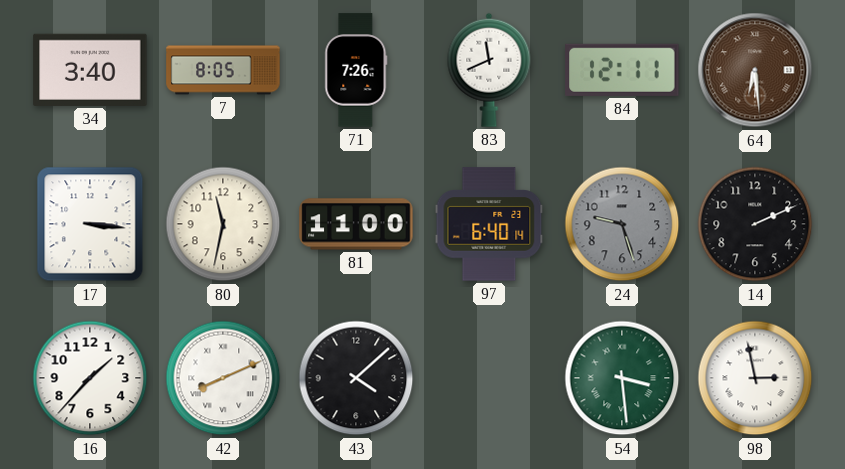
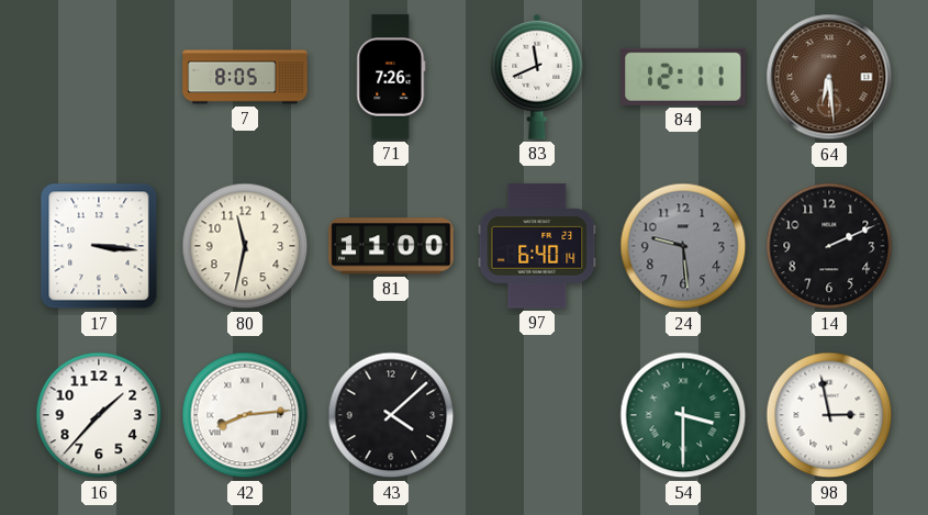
34: 3:40 -> none
24: 9:27 -> 9:29
42: 8:11 -> 8:14
54: 3:29 -> 3:30
